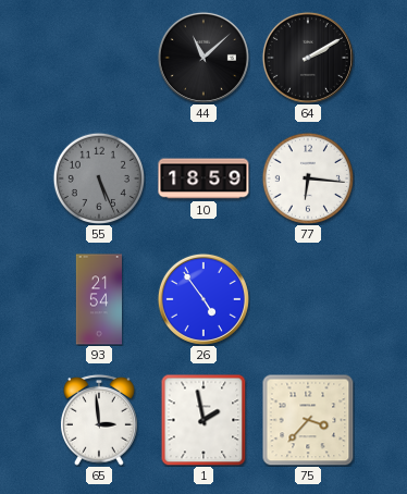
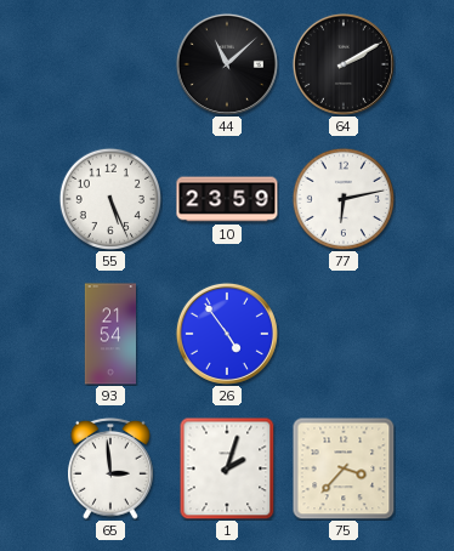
55 dial: grey -> white
10: 18:59 -> 23:59
77: 6:16 -> 6:13
1: 1:58 -> 2:03
